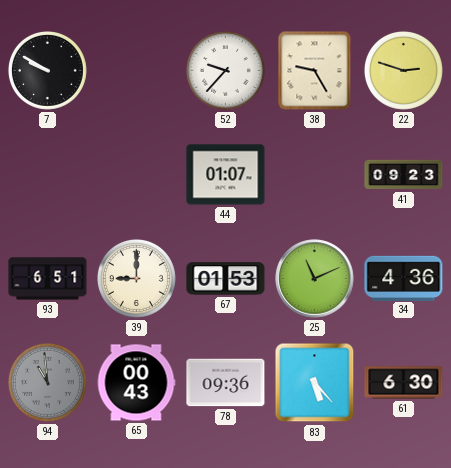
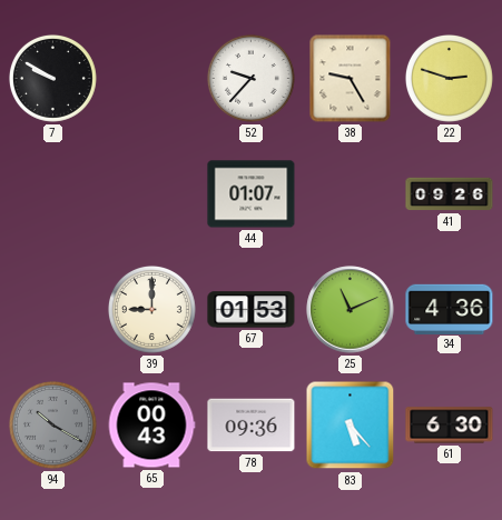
41: 09:23 -> 09:26
93: 6:51 -> none
94: 10:59 -> 10:20
